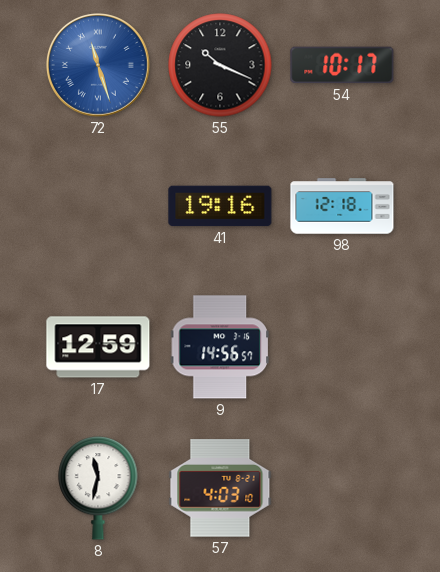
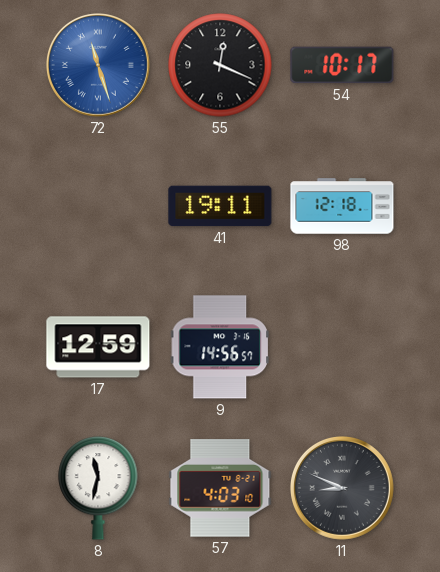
55: 10:19 -> 12:19
41: 19:16 -> 19:11
11: none -> 8:49
